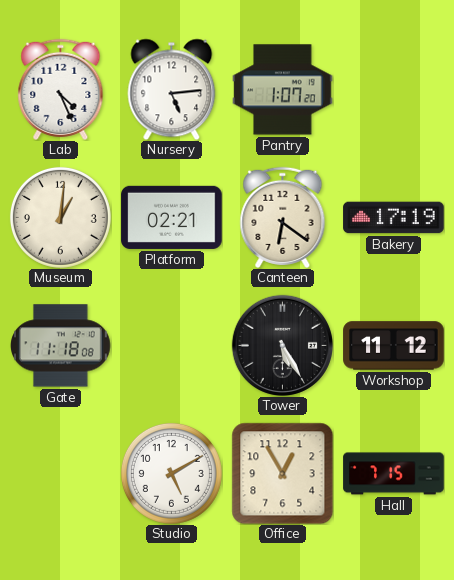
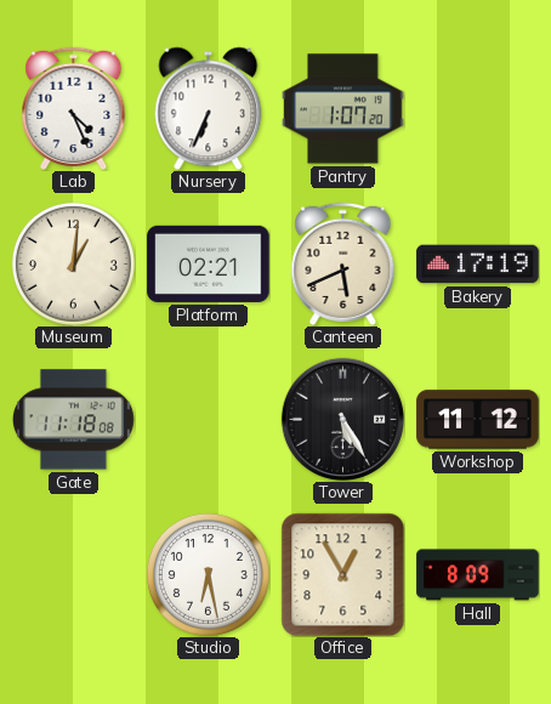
Nursery: 5:14 -> 6:34
Canteen: 6:21 -> 5:41
Studio: 5:10 -> 6:28
Hall: 7:15 -> 8:09
